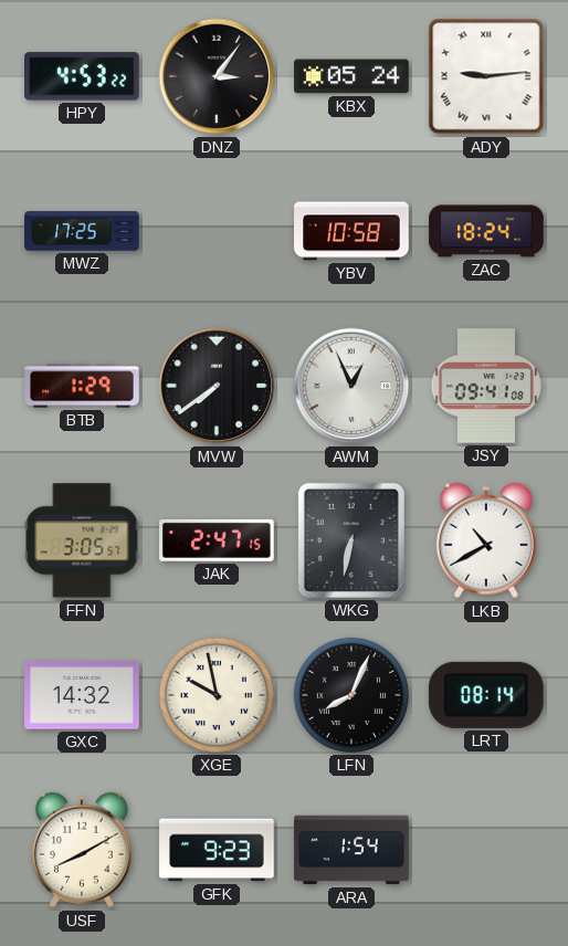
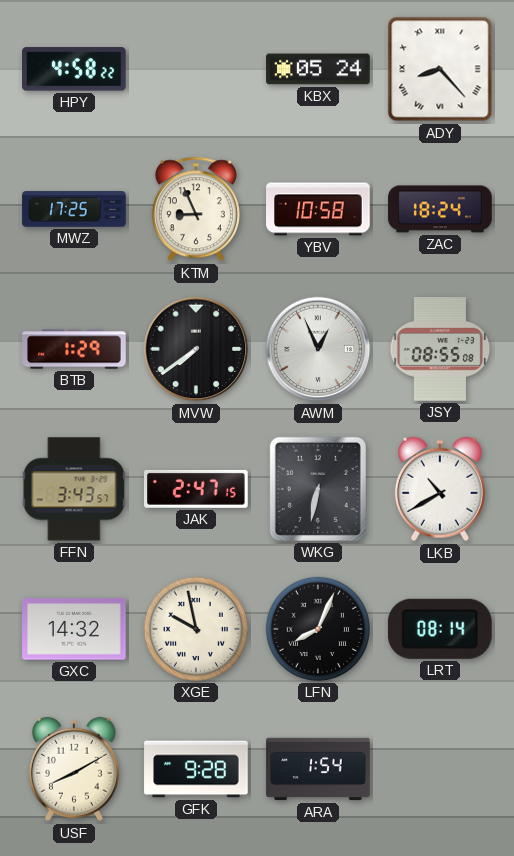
HPY: 4:53 -> 4:58
DNZ: 3:06 -> none
ADY: 9:14 -> 8:23
KTM: none -> 8:56
JSY: 09:41 -> 08:55
FFN: 3:05 -> 3:43
GFK: 9:23 -> 9:28
